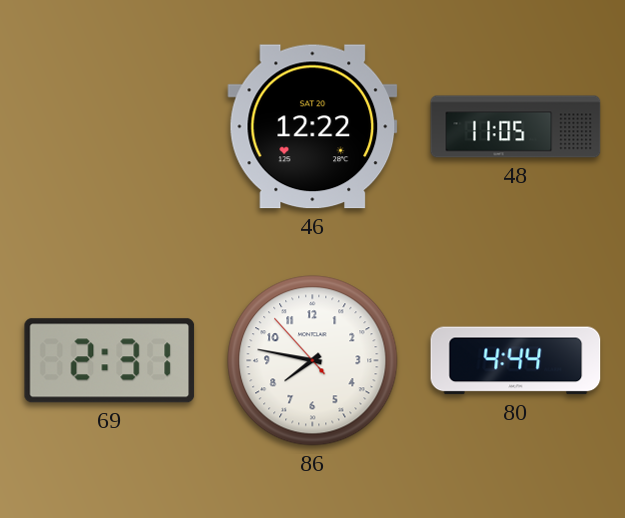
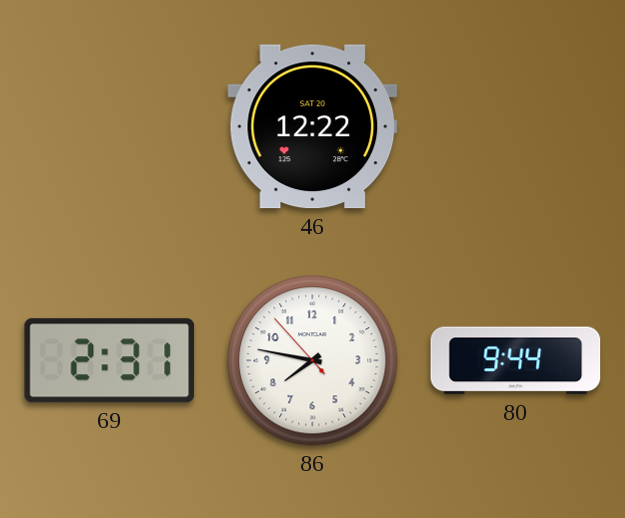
48: 11:05 -> none
80: 4:44 -> 9:44
